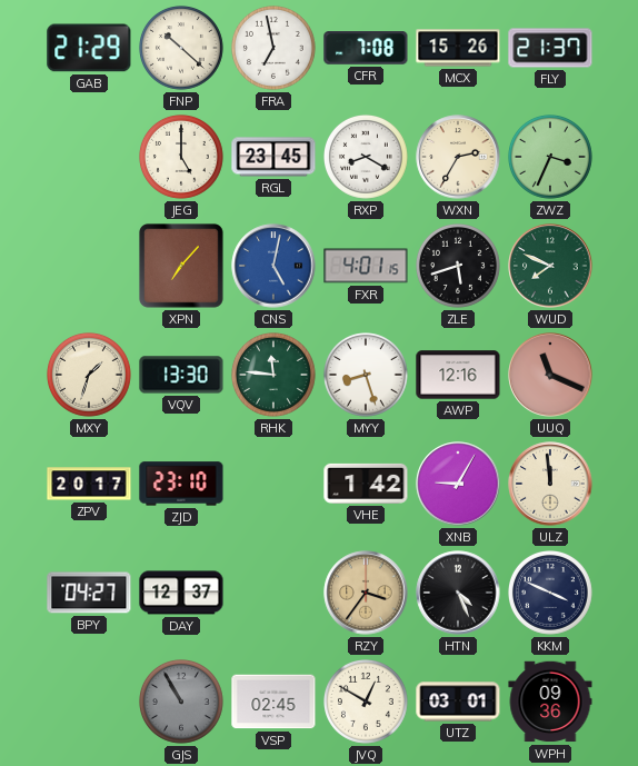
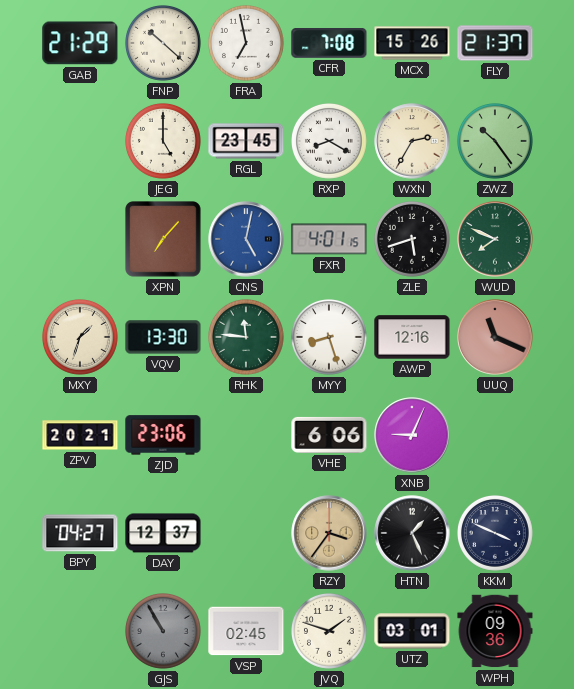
ZWZ: 3:34 -> 10:24
ZPV: 20:17 -> 20:21
ZJD: 23:10 -> 23:06
VHE: 1:42 -> 6:06
XNB: 9:05 -> 9:04
ULZ: 11:59 -> none
HTN: 4:26 -> 1:26
JVQ: 12:50 -> 1:48
